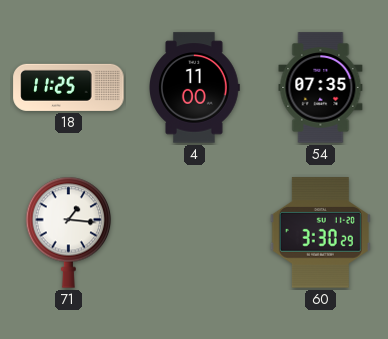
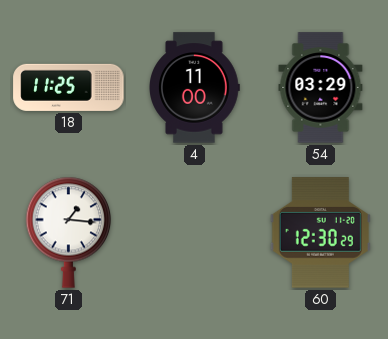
54: 07:35 -> 03:29
60: 3:30 -> 12:30
